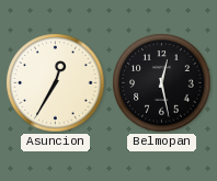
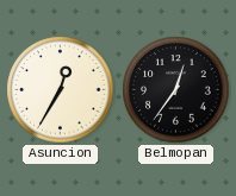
Belmopan: 12:28 -> 12:36
